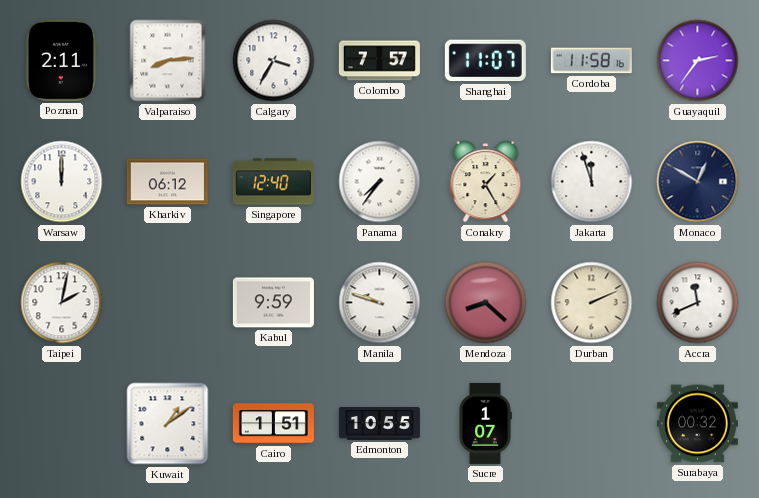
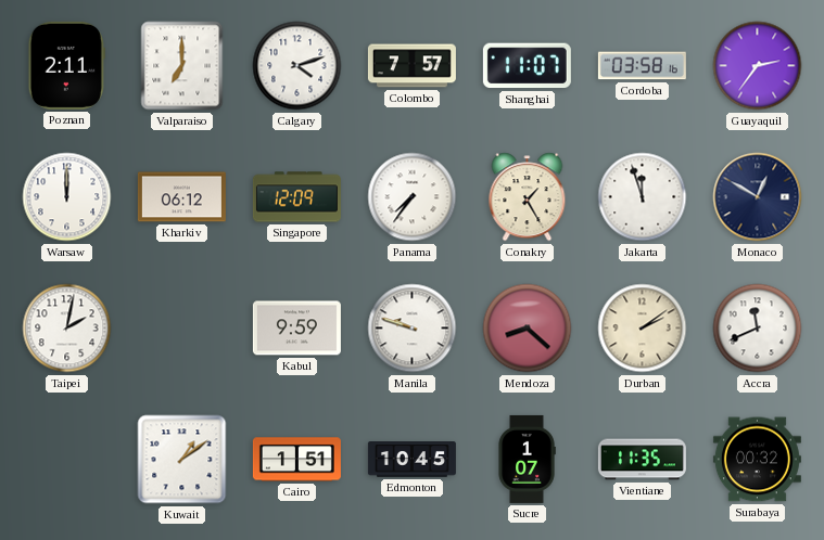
Valparaiso: 8:14 -> 7:00
Calgary: 3:35 -> 4:12
Cordoba: 11:58 -> 03:58
Singapore: 12:40 -> 12:09
Durban: 2:11 -> 2:09
Edmonton: 10:55 -> 10:45
Vientiane: none -> 11:35
